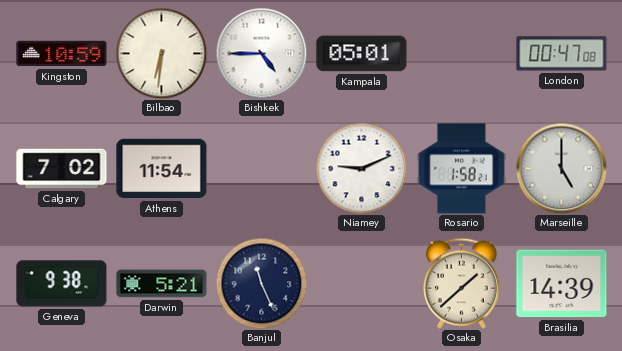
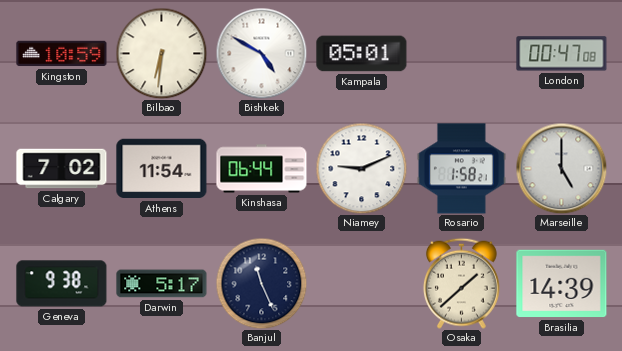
Bishkek: 4:45 -> 4:50
Kinshasa: none -> 06:44
Darwin: 5:21 -> 5:17
